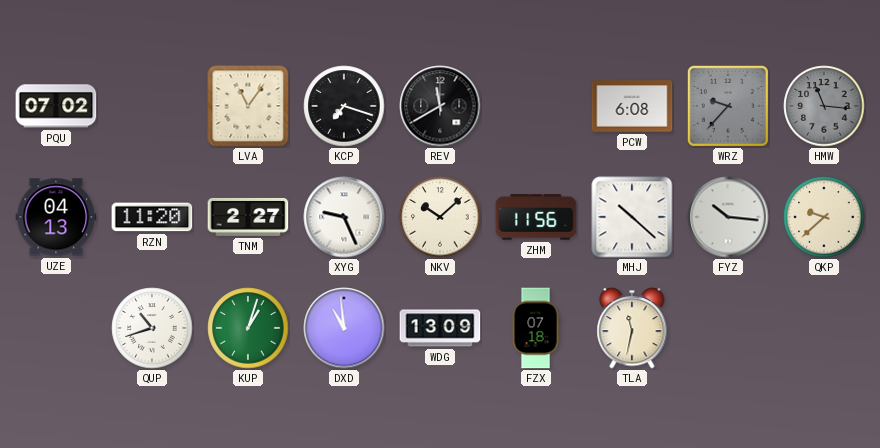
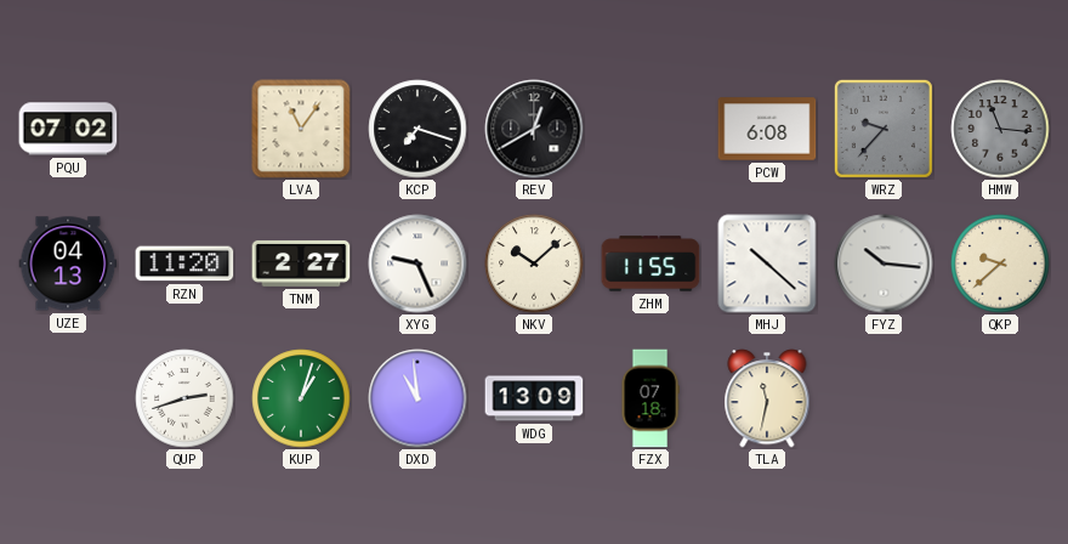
REV: 11:40 -> 12:40
ZHM: 11:56 -> 11:55
QUP: 10:42 -> 2:42
